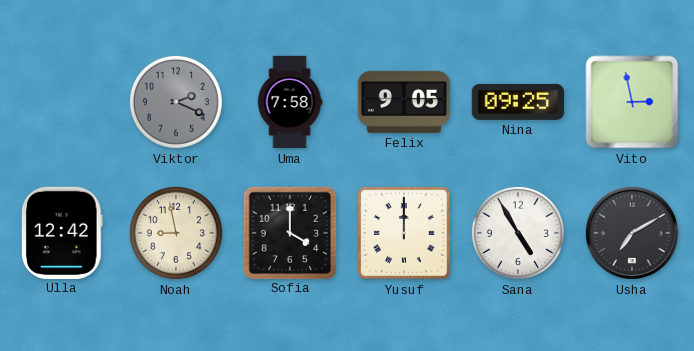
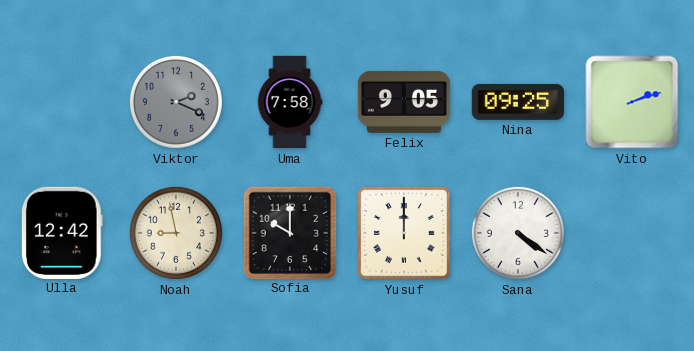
Vito: 2:58 -> 2:12
Sofia: 4:00 -> 10:00
Sana: 4:55 -> 4:21
Usha: 7:10 -> none
